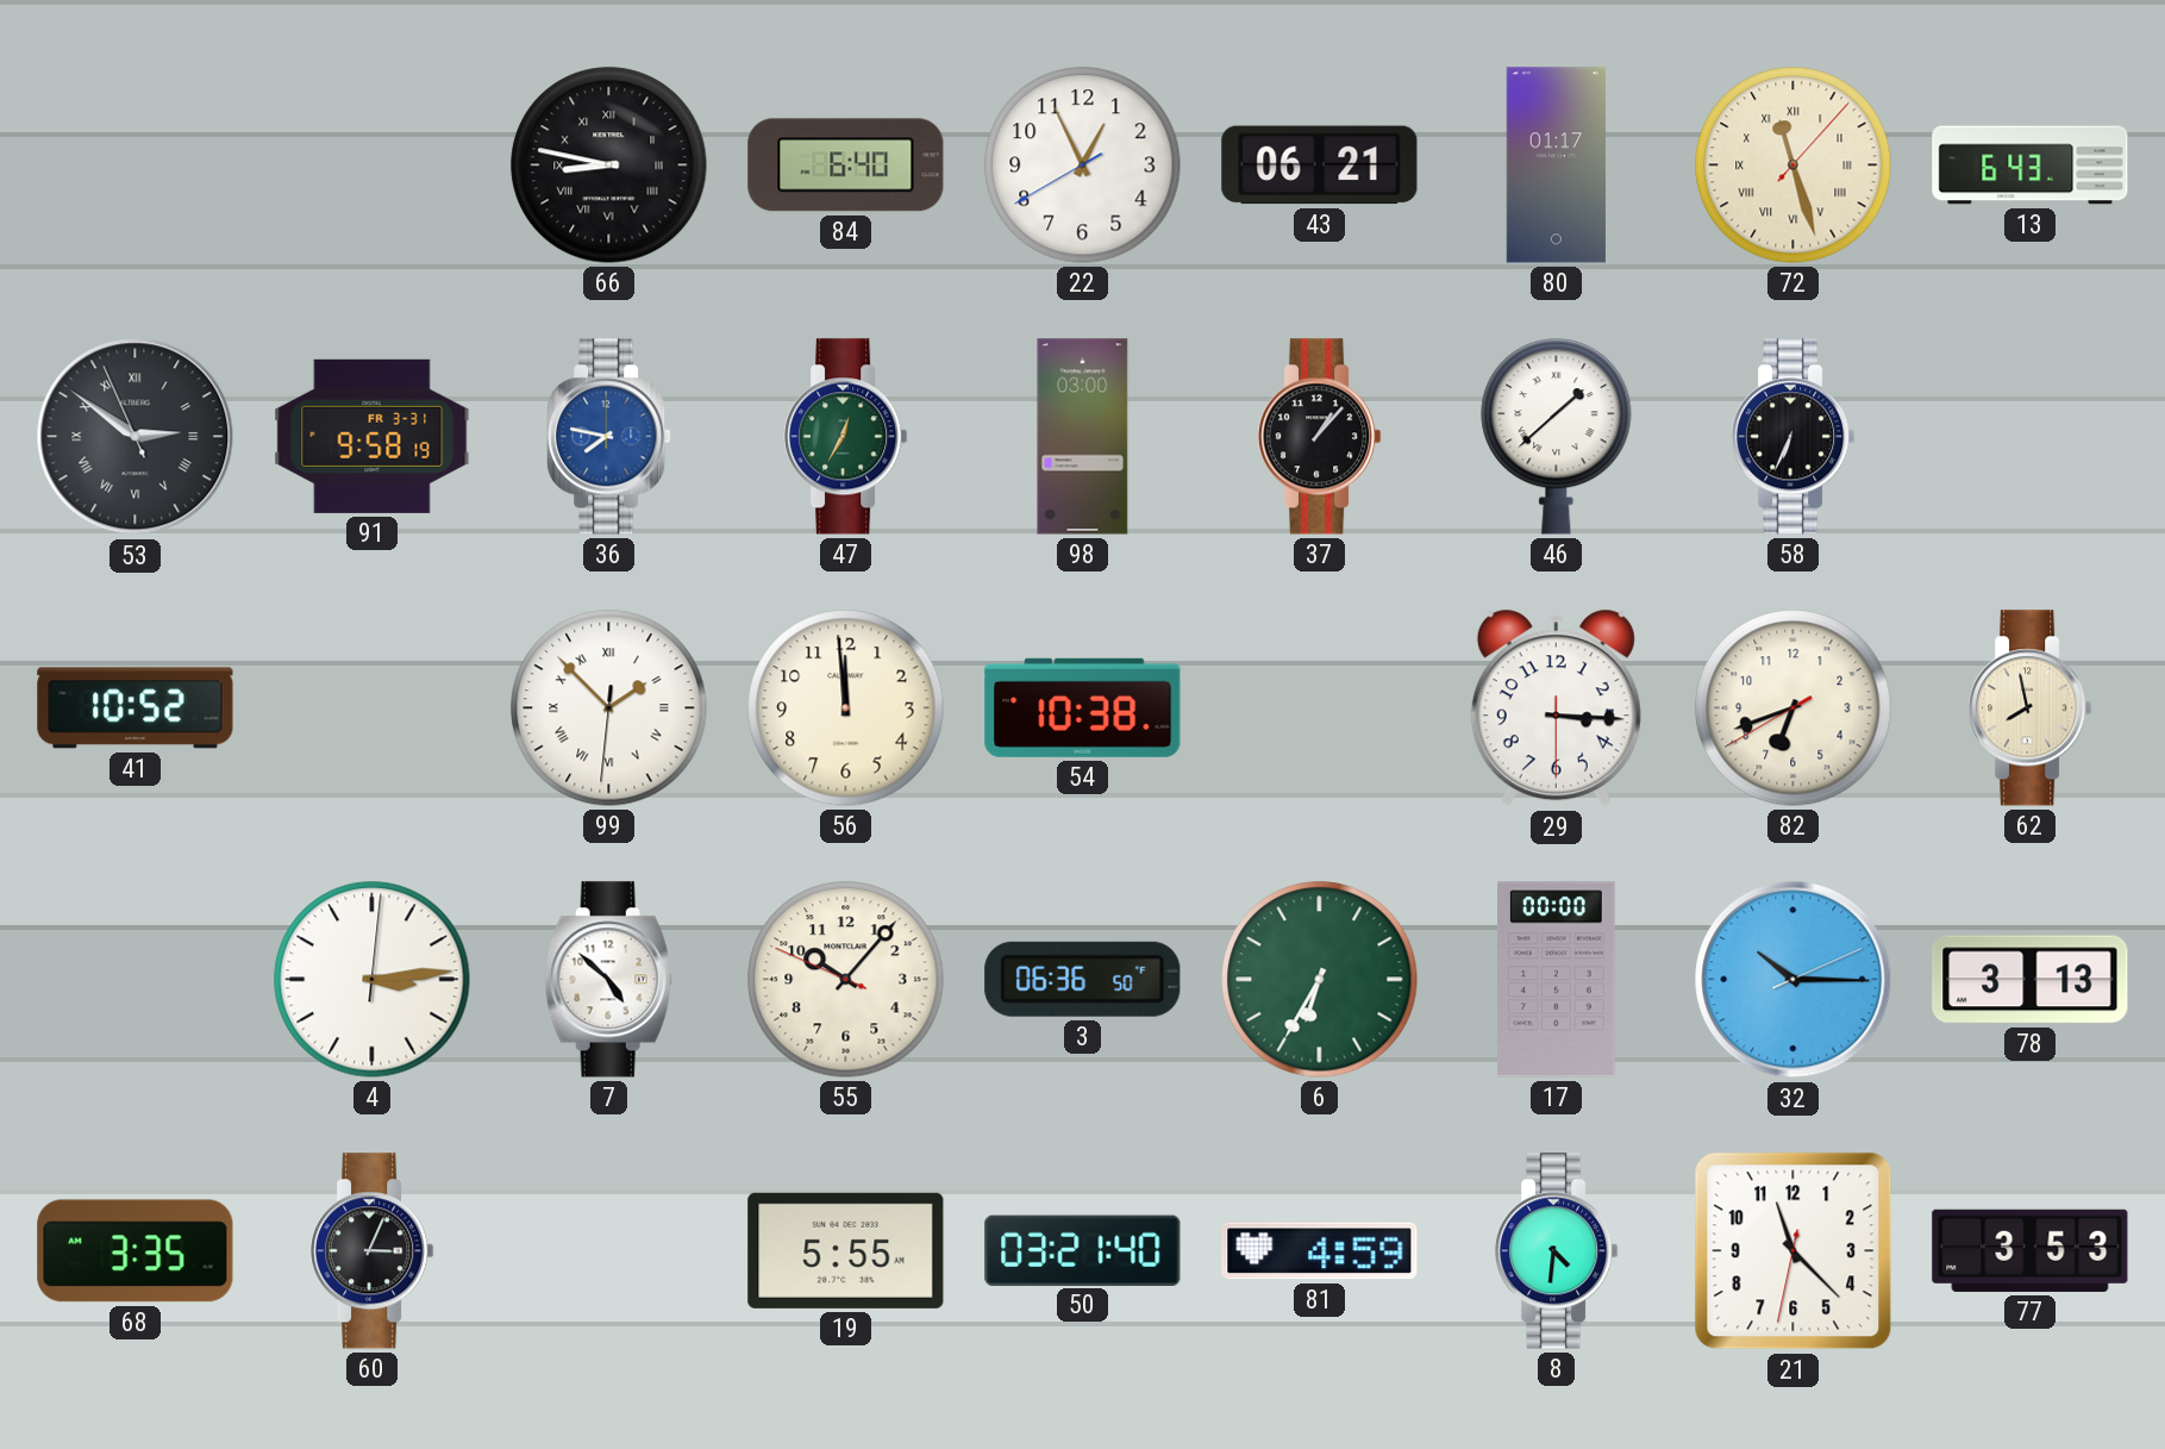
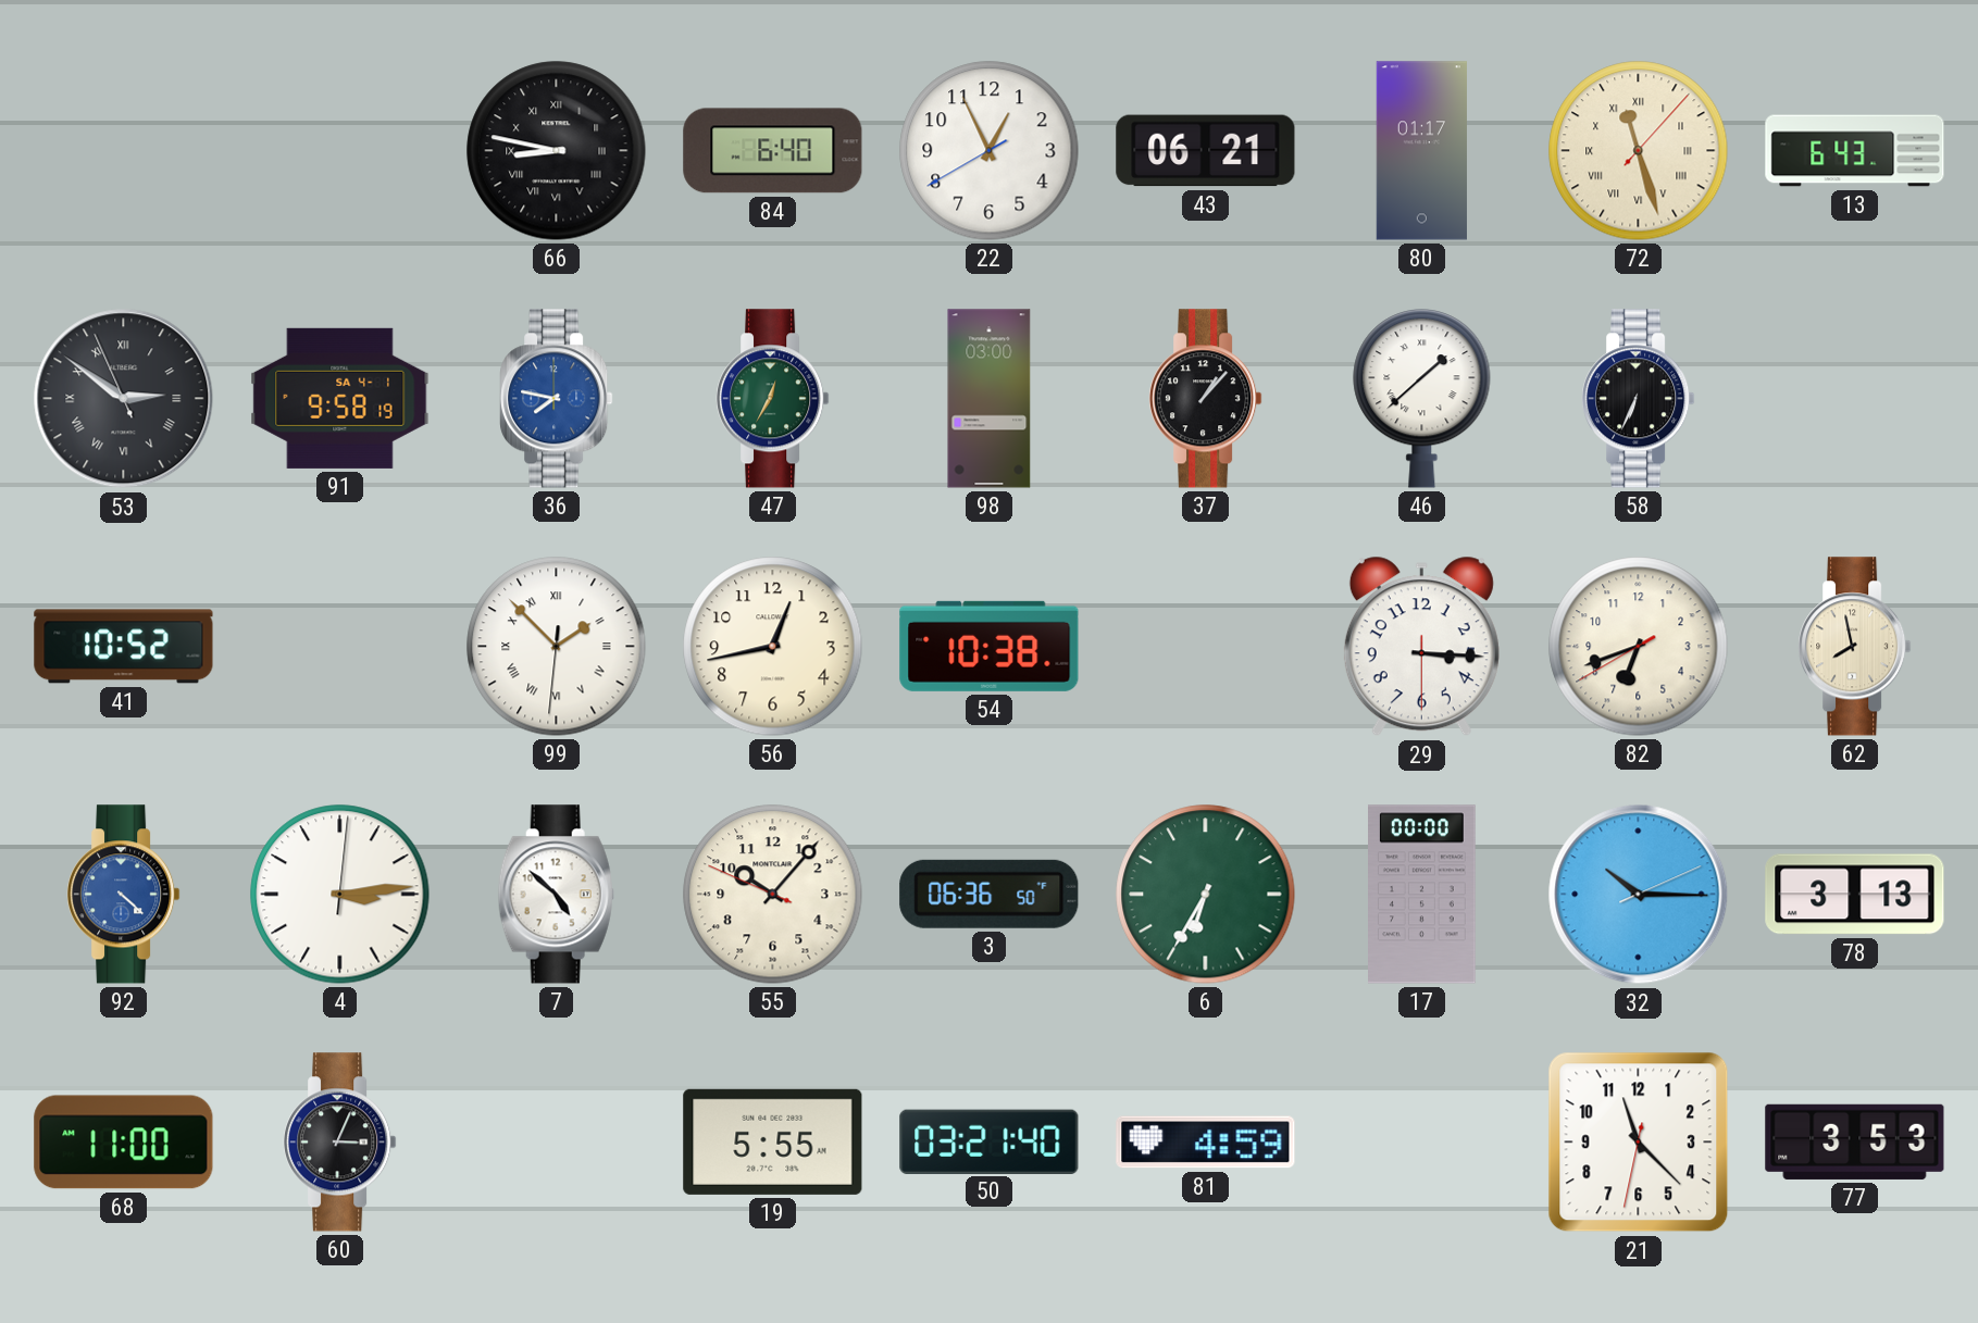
91 date: FR 3-31 -> SA 4-1
56: 11:59 -> 12:43
92: none -> 4:22
68: 3:35 -> 11:00
8: 4:31 -> none
